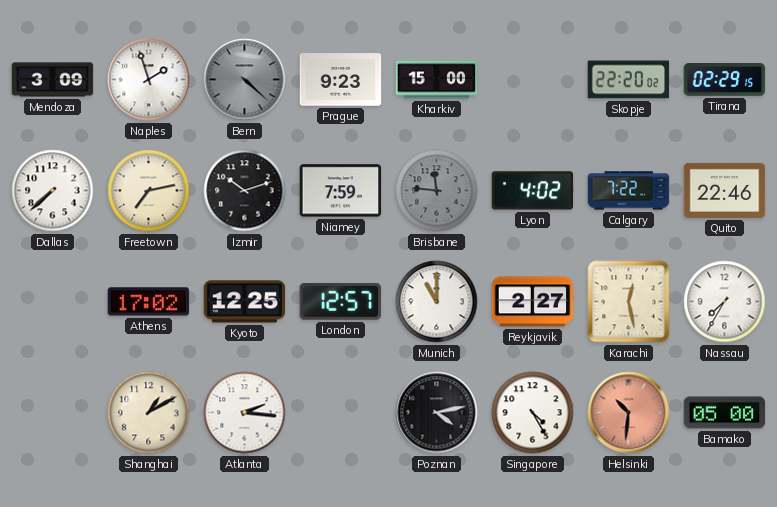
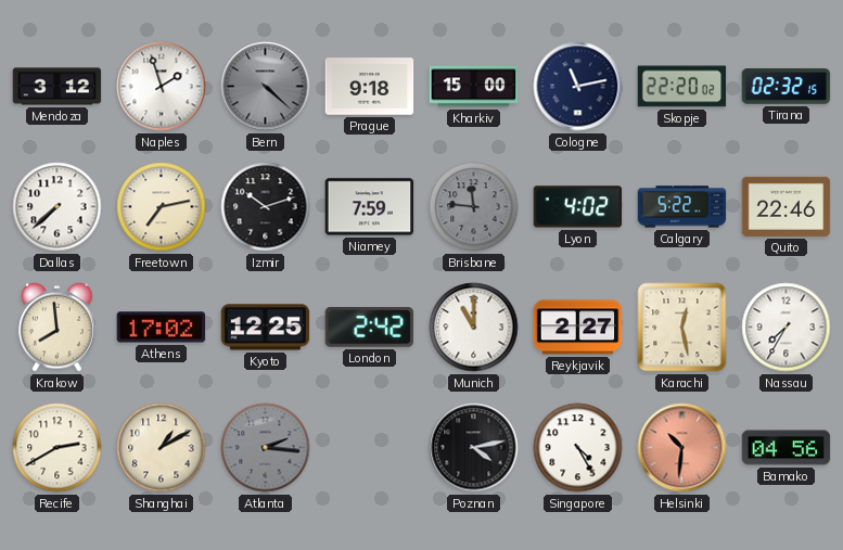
Mendoza: 3:09 -> 3:12
Prague: 9:23 -> 9:18
Cologne: none -> 11:13
Tirana: 02:29 -> 02:32
Calgary: 7:22 -> 5:22
Krakow: none -> 7:59
London: 12:57 -> 2:42
Recife: none -> 2:40
Atlanta dial: white -> grey
Bamako: 05:00 -> 04:56
